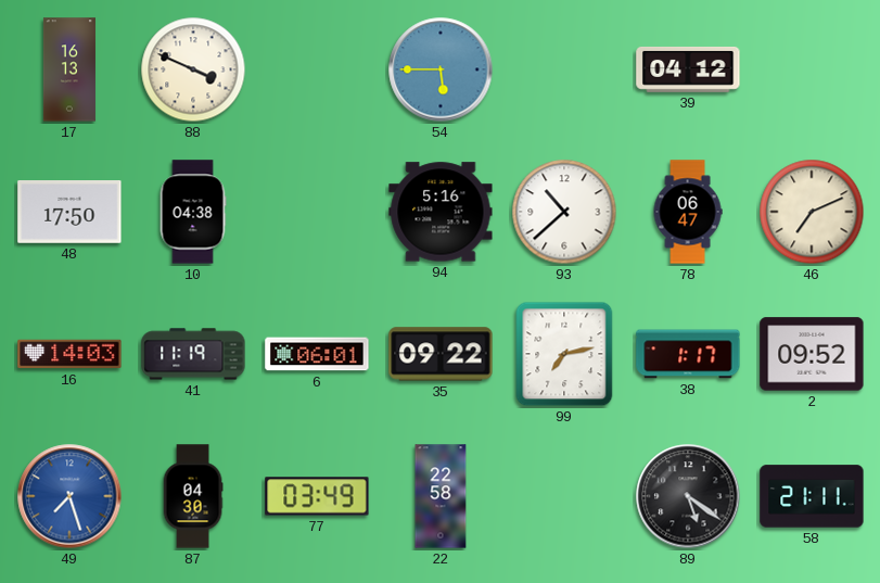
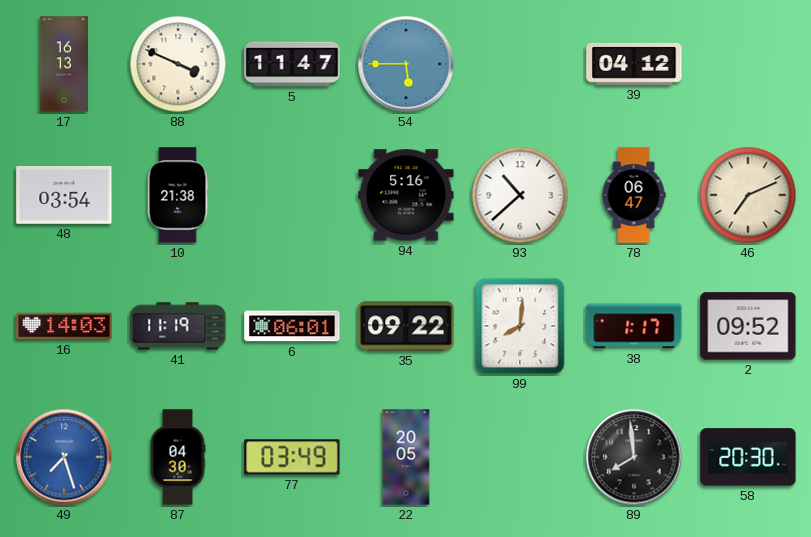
5: none -> 11:47
48: 17:50 -> 03:54
10: 04:38 -> 21:38
99: 7:13 -> 8:01
22: 22:58 -> 20:05
89: 5:21 -> 7:59
58: 21:11 -> 20:30
